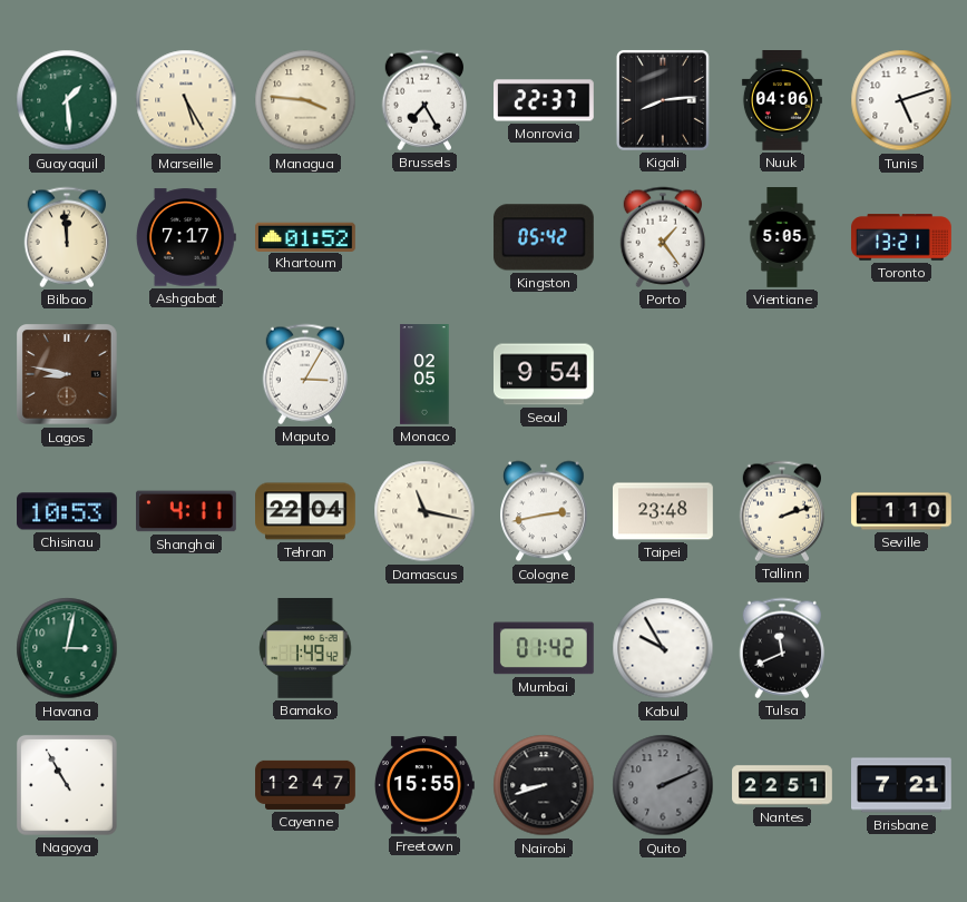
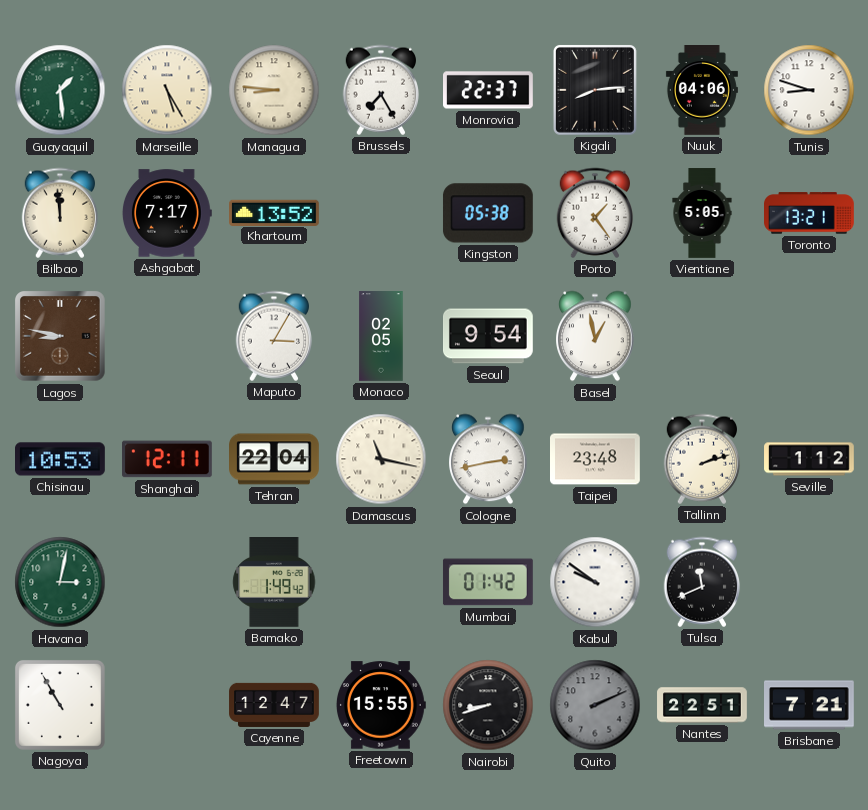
Managua: 3:46 -> 8:46
Tunis: 5:12 -> 8:48
Khartoum: 01:52 -> 13:52
Kingston: 05:42 -> 05:38
Basel: none -> 12:58
Shanghai: 4:11 -> 12:11
Seville: 1:10 -> 1:12
Kabul: 9:55 -> 9:51
